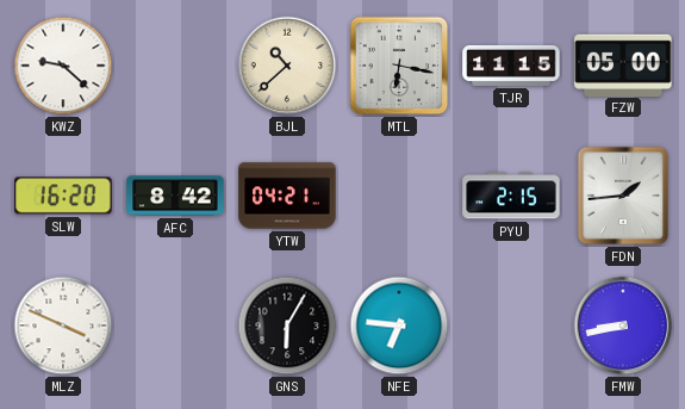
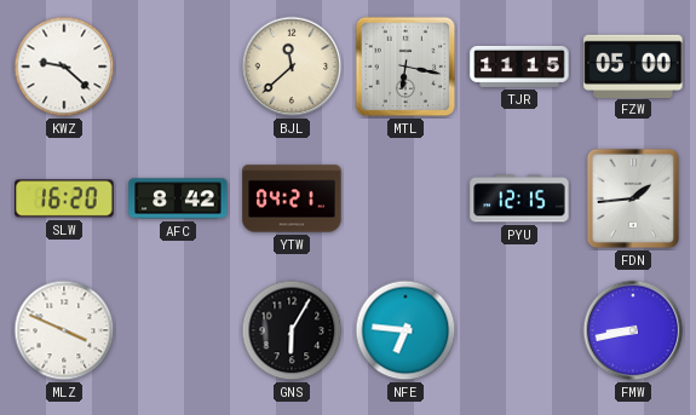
BJL: 10:38 -> 11:38
PYU: 2:15 -> 12:15
